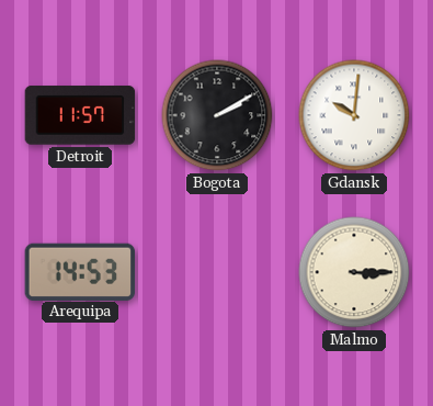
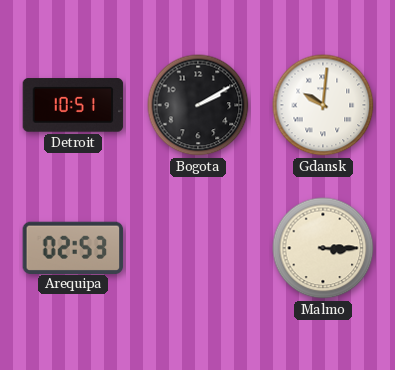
Detroit: 11:57 -> 10:51
Arequipa: 14:53 -> 02:53
